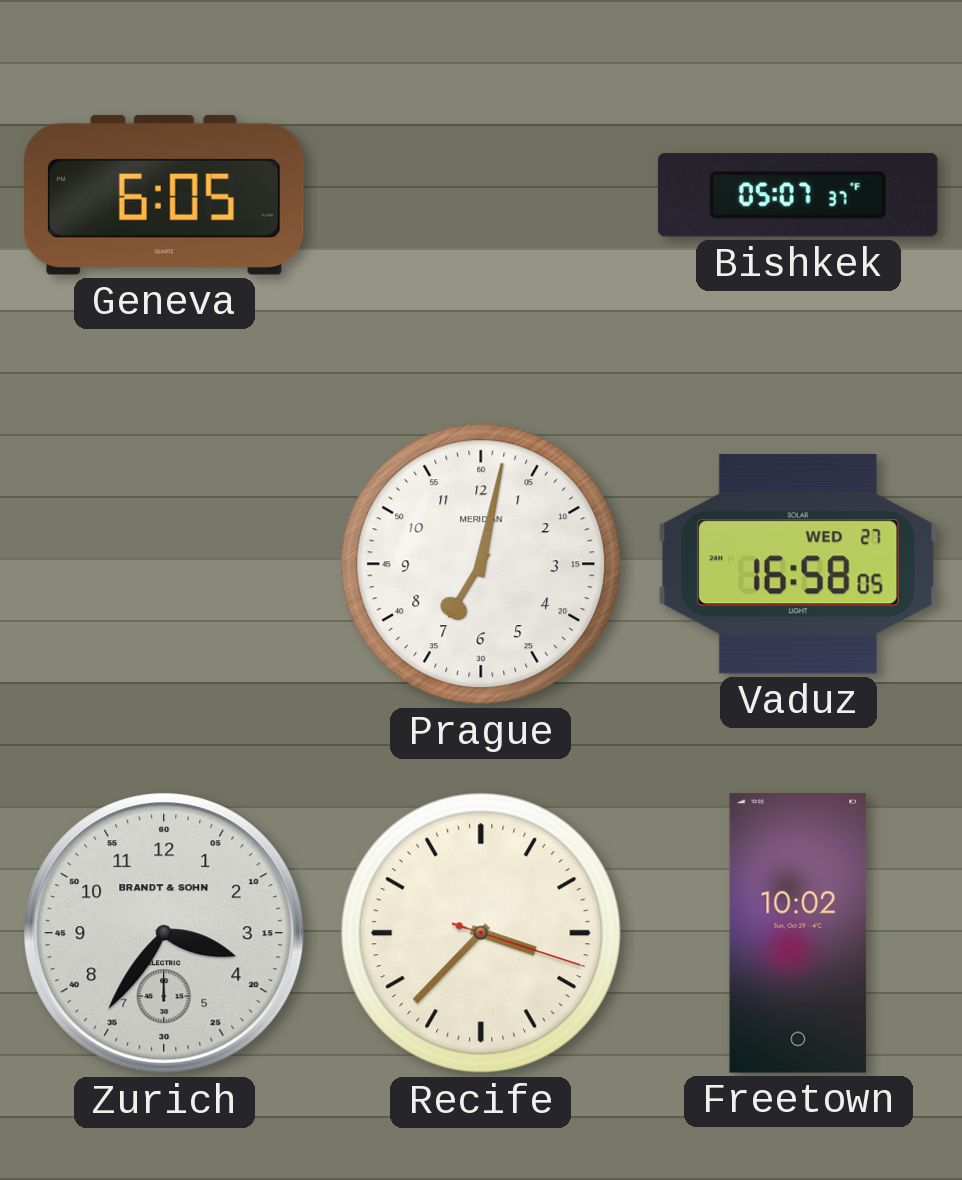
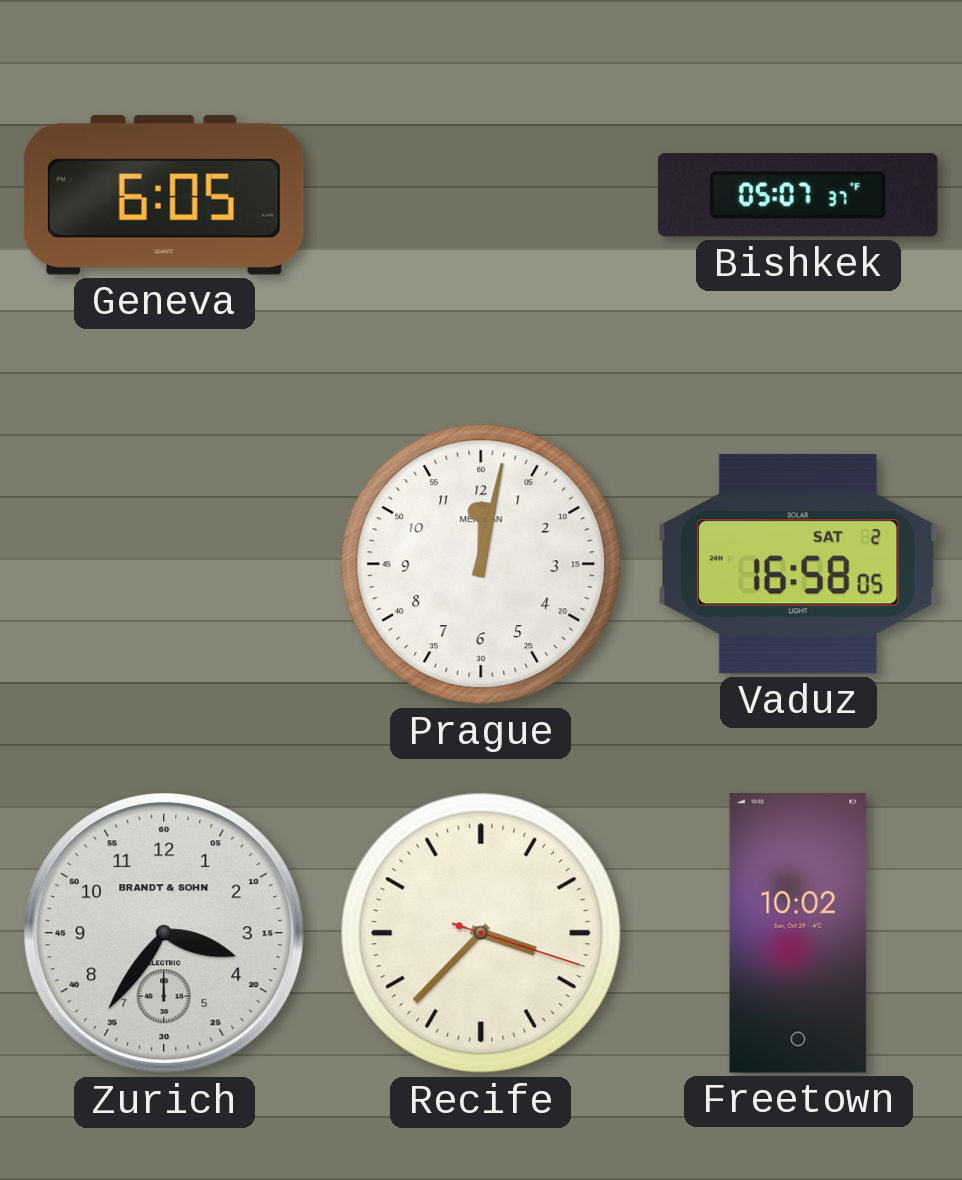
Prague: 7:02 -> 12:02
Vaduz date: WED 27 -> SAT 2
